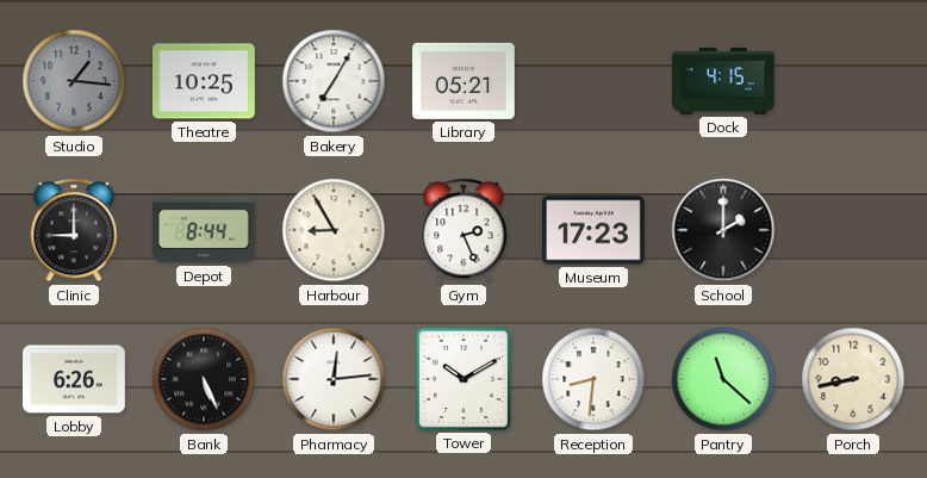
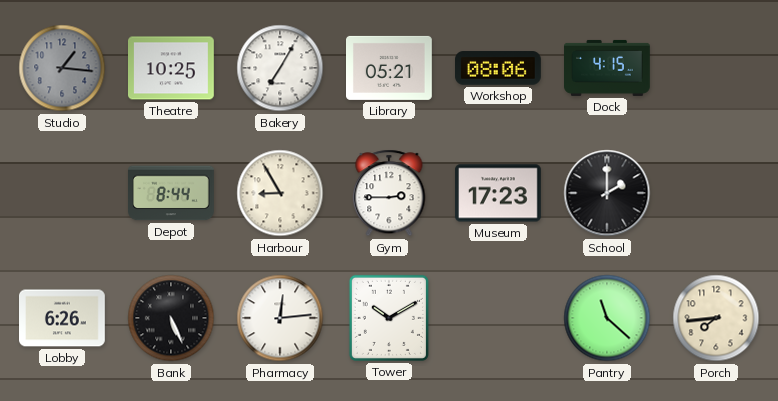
Workshop: none -> 08:06
Clinic: 9:00 -> none
Gym: 2:26 -> 2:45
Reception: 8:31 -> none
Porch: 8:43 -> 7:44
